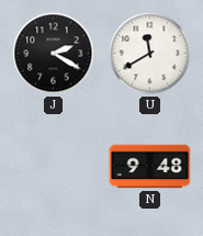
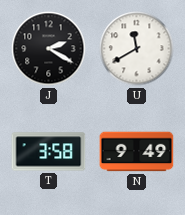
T: none -> 3:58
N: 9:48 -> 9:49
